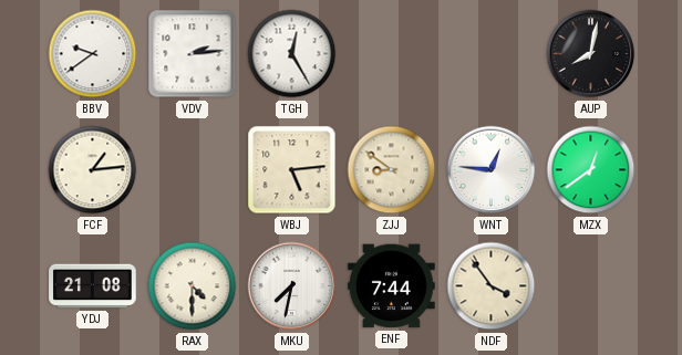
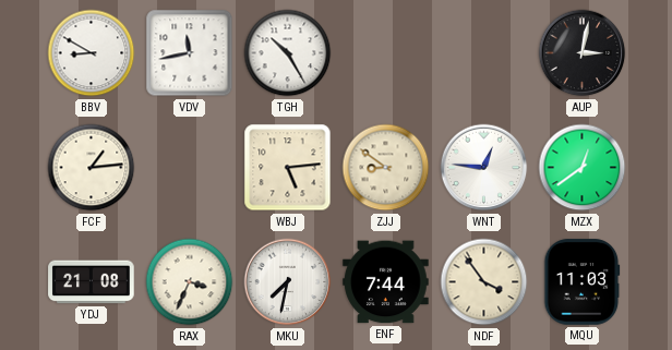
BBV: 9:39 -> 8:50
VDV: 2:14 -> 11:43
TGH: 12:25 -> 10:25
AUP: 8:02 -> 3:02
RAX: 4:30 -> 3:34
MQU: none -> 11:03
